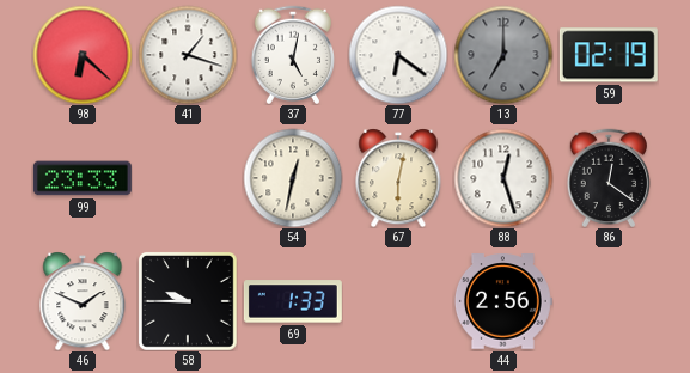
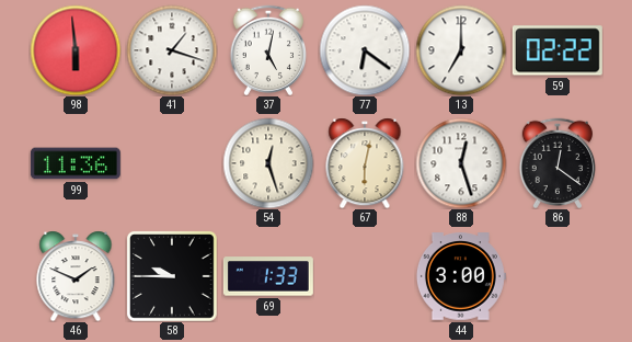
98: 6:22 -> 5:59
13 dial: grey -> white
59: 02:19 -> 02:22
99: 23:33 -> 11:36
54: 12:32 -> 12:27
44: 2:56 -> 3:00
